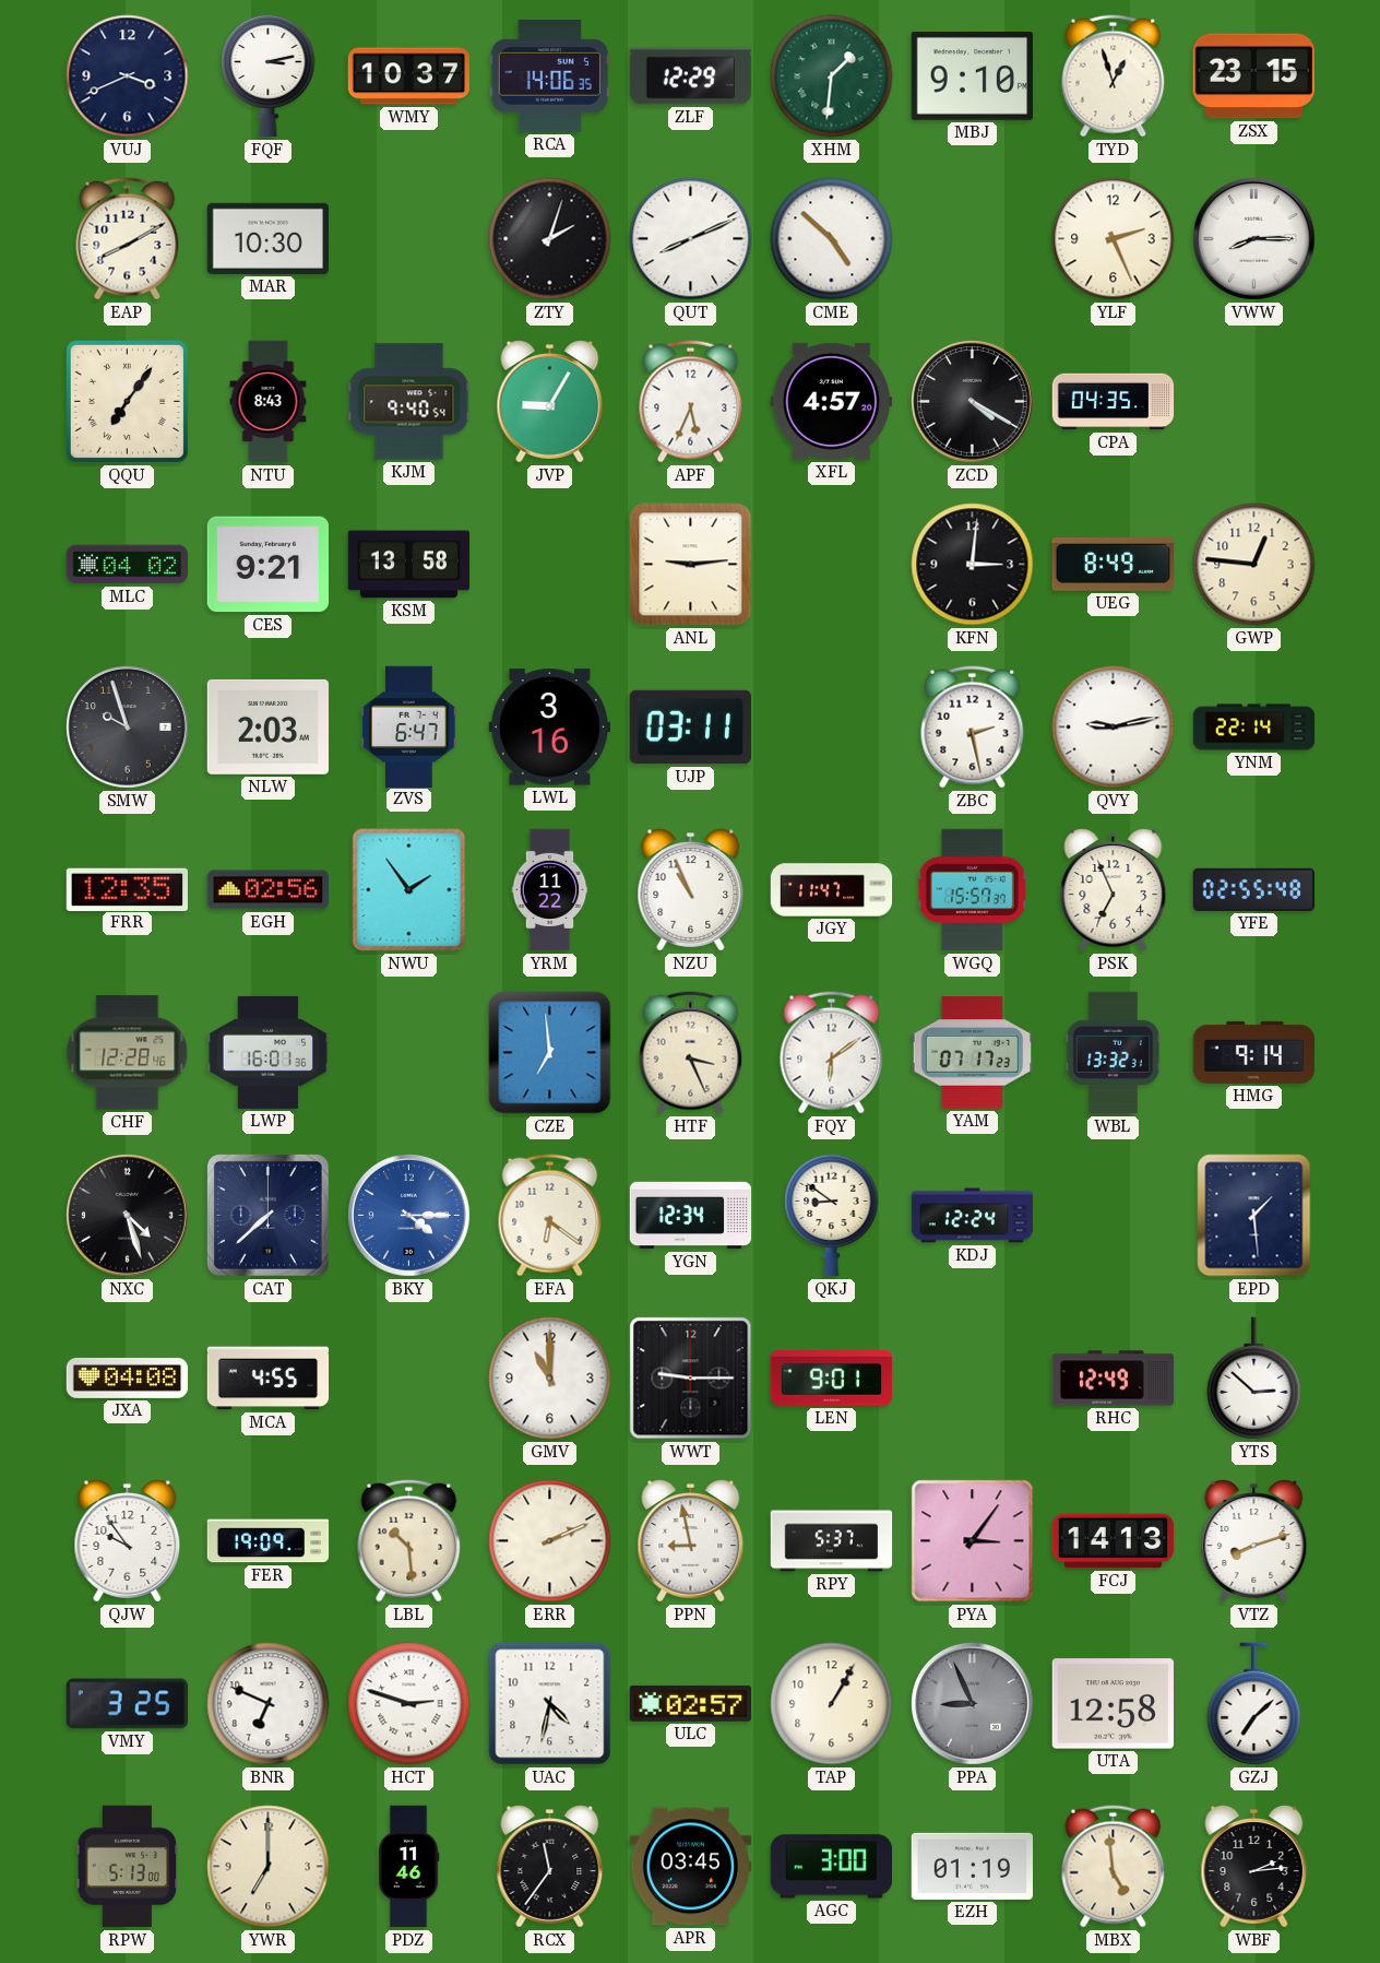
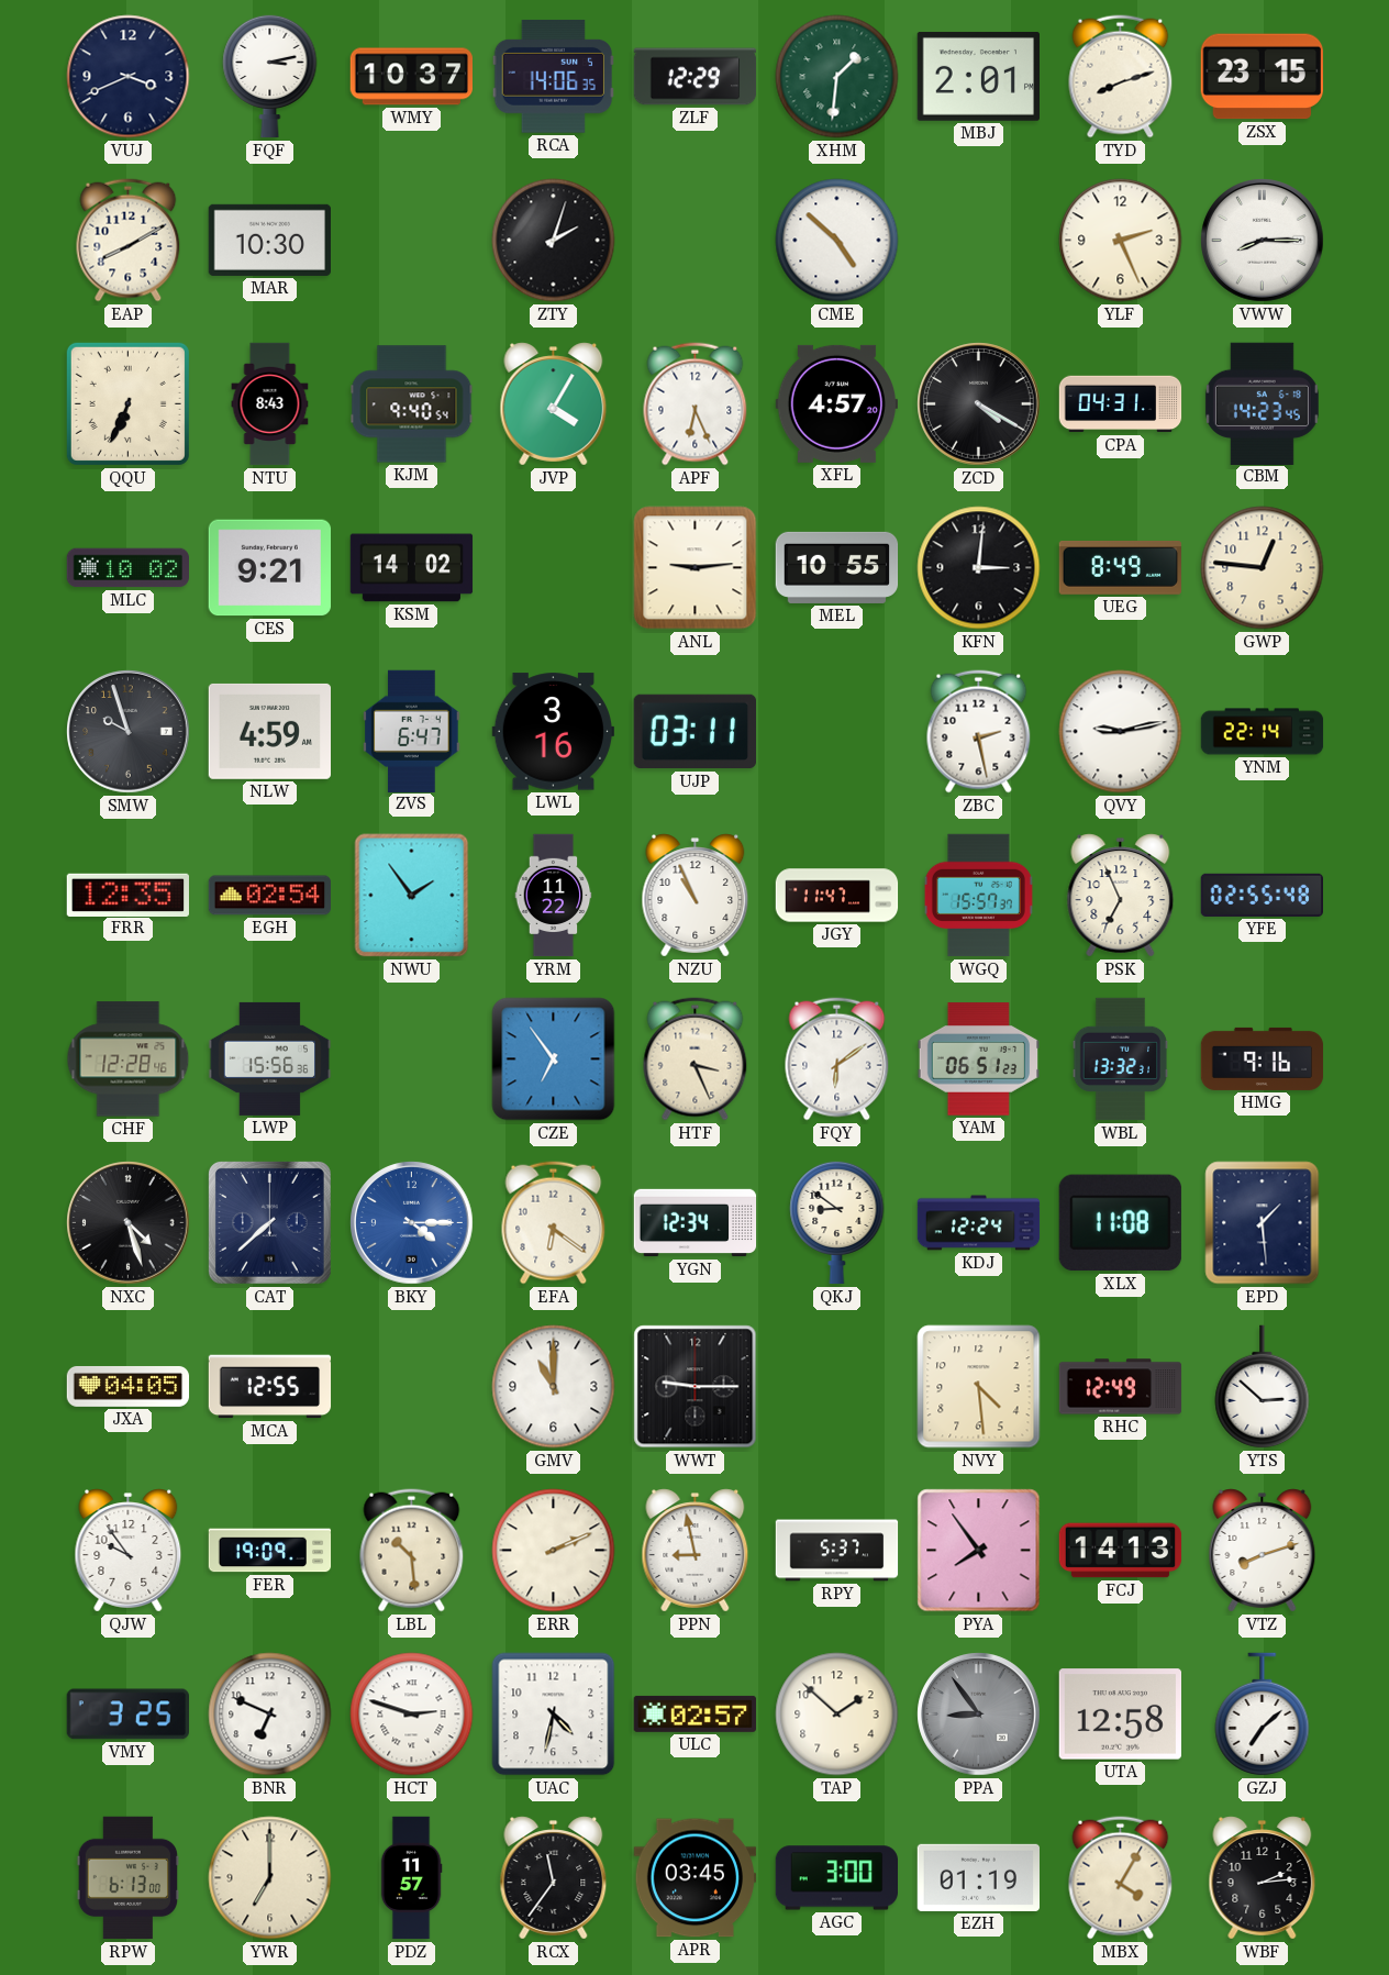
MBJ: 9:10 -> 2:01
TYD: 12:57 -> 8:12
QUT: 8:11 -> none
QQU: 7:06 -> 6:34
JVP: 9:05 -> 4:05
APF: 5:34 -> 6:26
CPA: 04:35 -> 04:31
CBM: none -> 14:23
MLC: 04:02 -> 10:02
KSM: 13:58 -> 14:02
MEL: none -> 10:55
NLW: 2:03 -> 4:59
EGH: 02:56 -> 02:54
LWP: 16:01 -> 15:56
CZE: 6:59 -> 6:54
YAM: 07:17 -> 06:51
HMG: 9:14 -> 9:16
XLX: none -> 11:08
JXA: 04:08 -> 04:05
MCA: 4:55 -> 12:55
LEN: 9:01 -> none
NVY: none -> 4:29
PYA: 3:06 -> 7:54
TAP: 1:05 -> 1:52
PPA: 8:56 -> 8:54
RPW: 5:13 -> 6:13
PDZ: 11:46 -> 11:57
MBX: 4:59 -> 4:05
